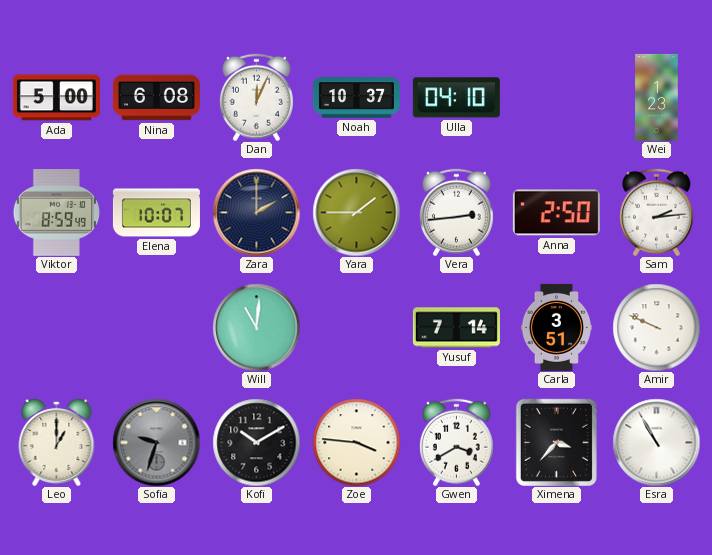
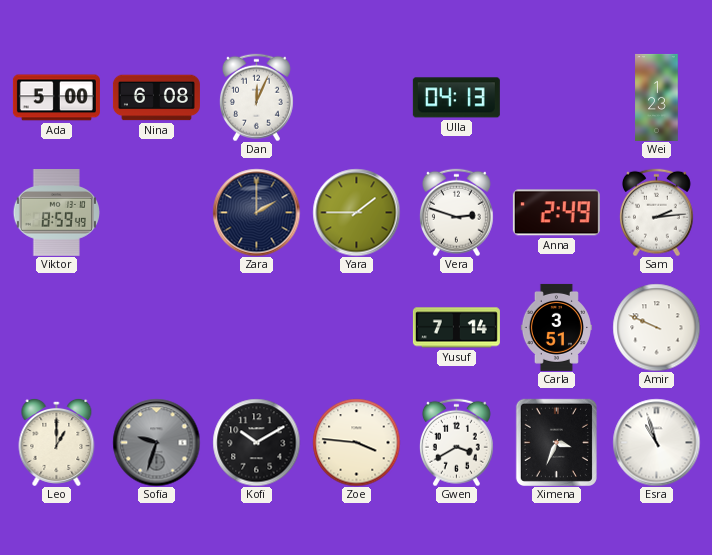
Noah: 10:37 -> none
Ulla: 04:10 -> 04:13
Elena: 10:07 -> none
Vera: 2:44 -> 2:48
Anna: 2:50 -> 2:49
Will: 11:01 -> none
Ximena: 3:37 -> 3:34
Esra: 10:55 -> 10:57
